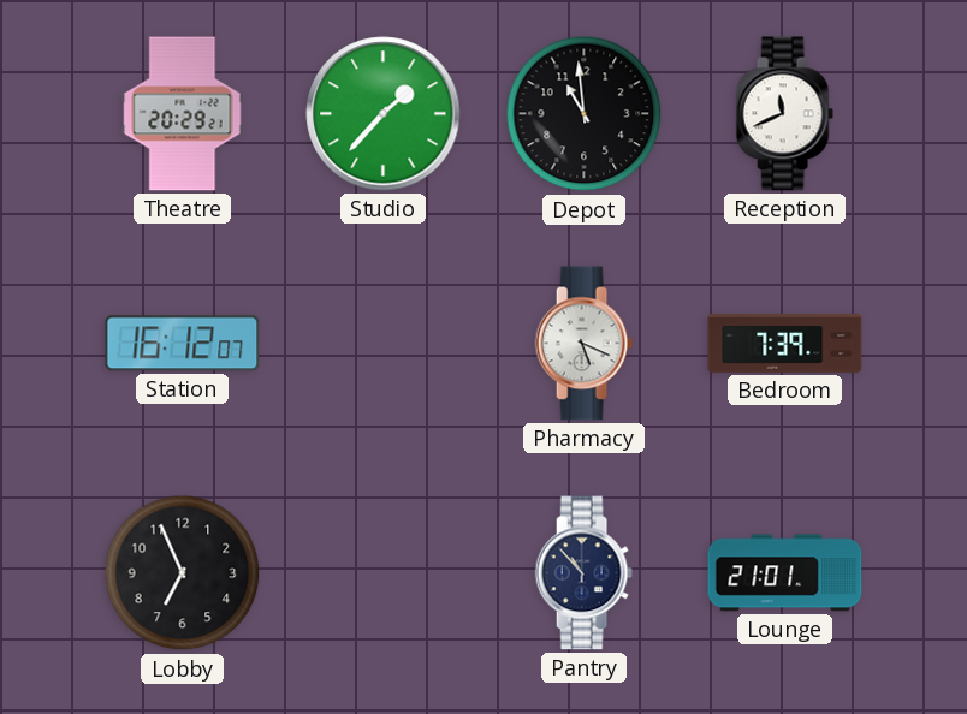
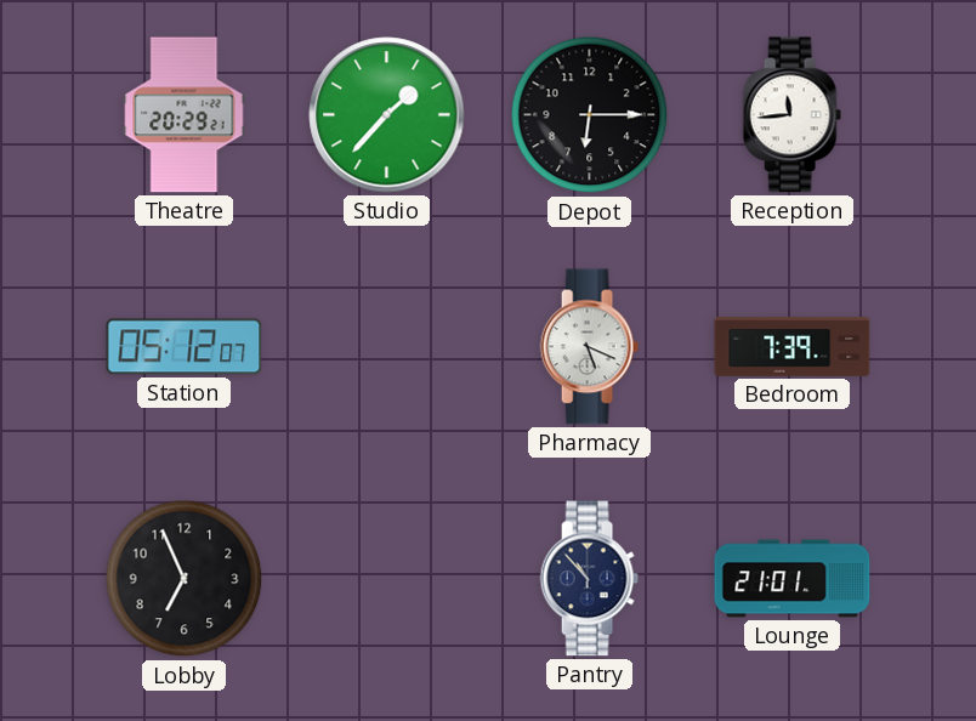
Depot: 10:59 -> 6:15
Reception: 11:41 -> 11:44
Station: 16:12 -> 05:12
